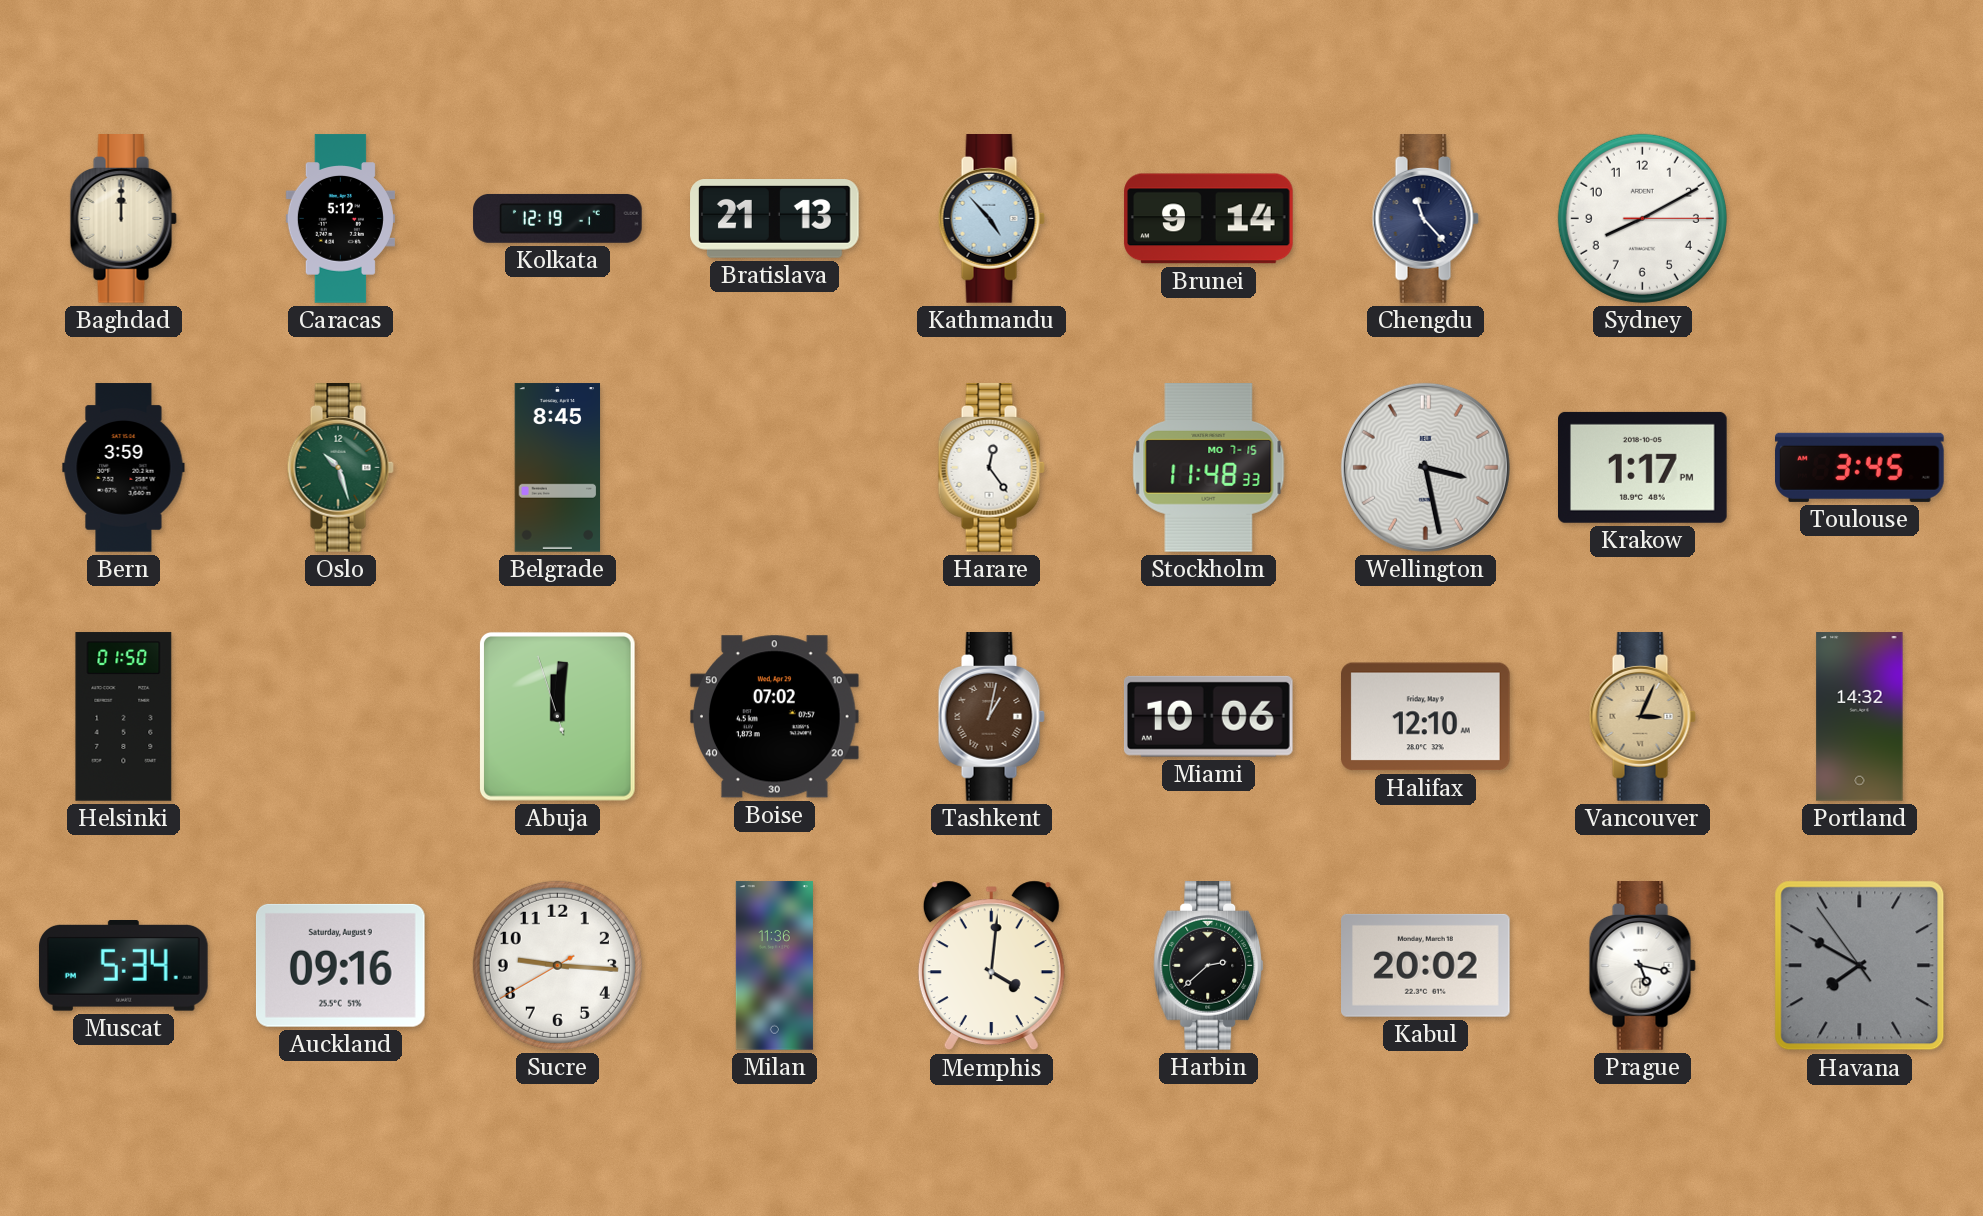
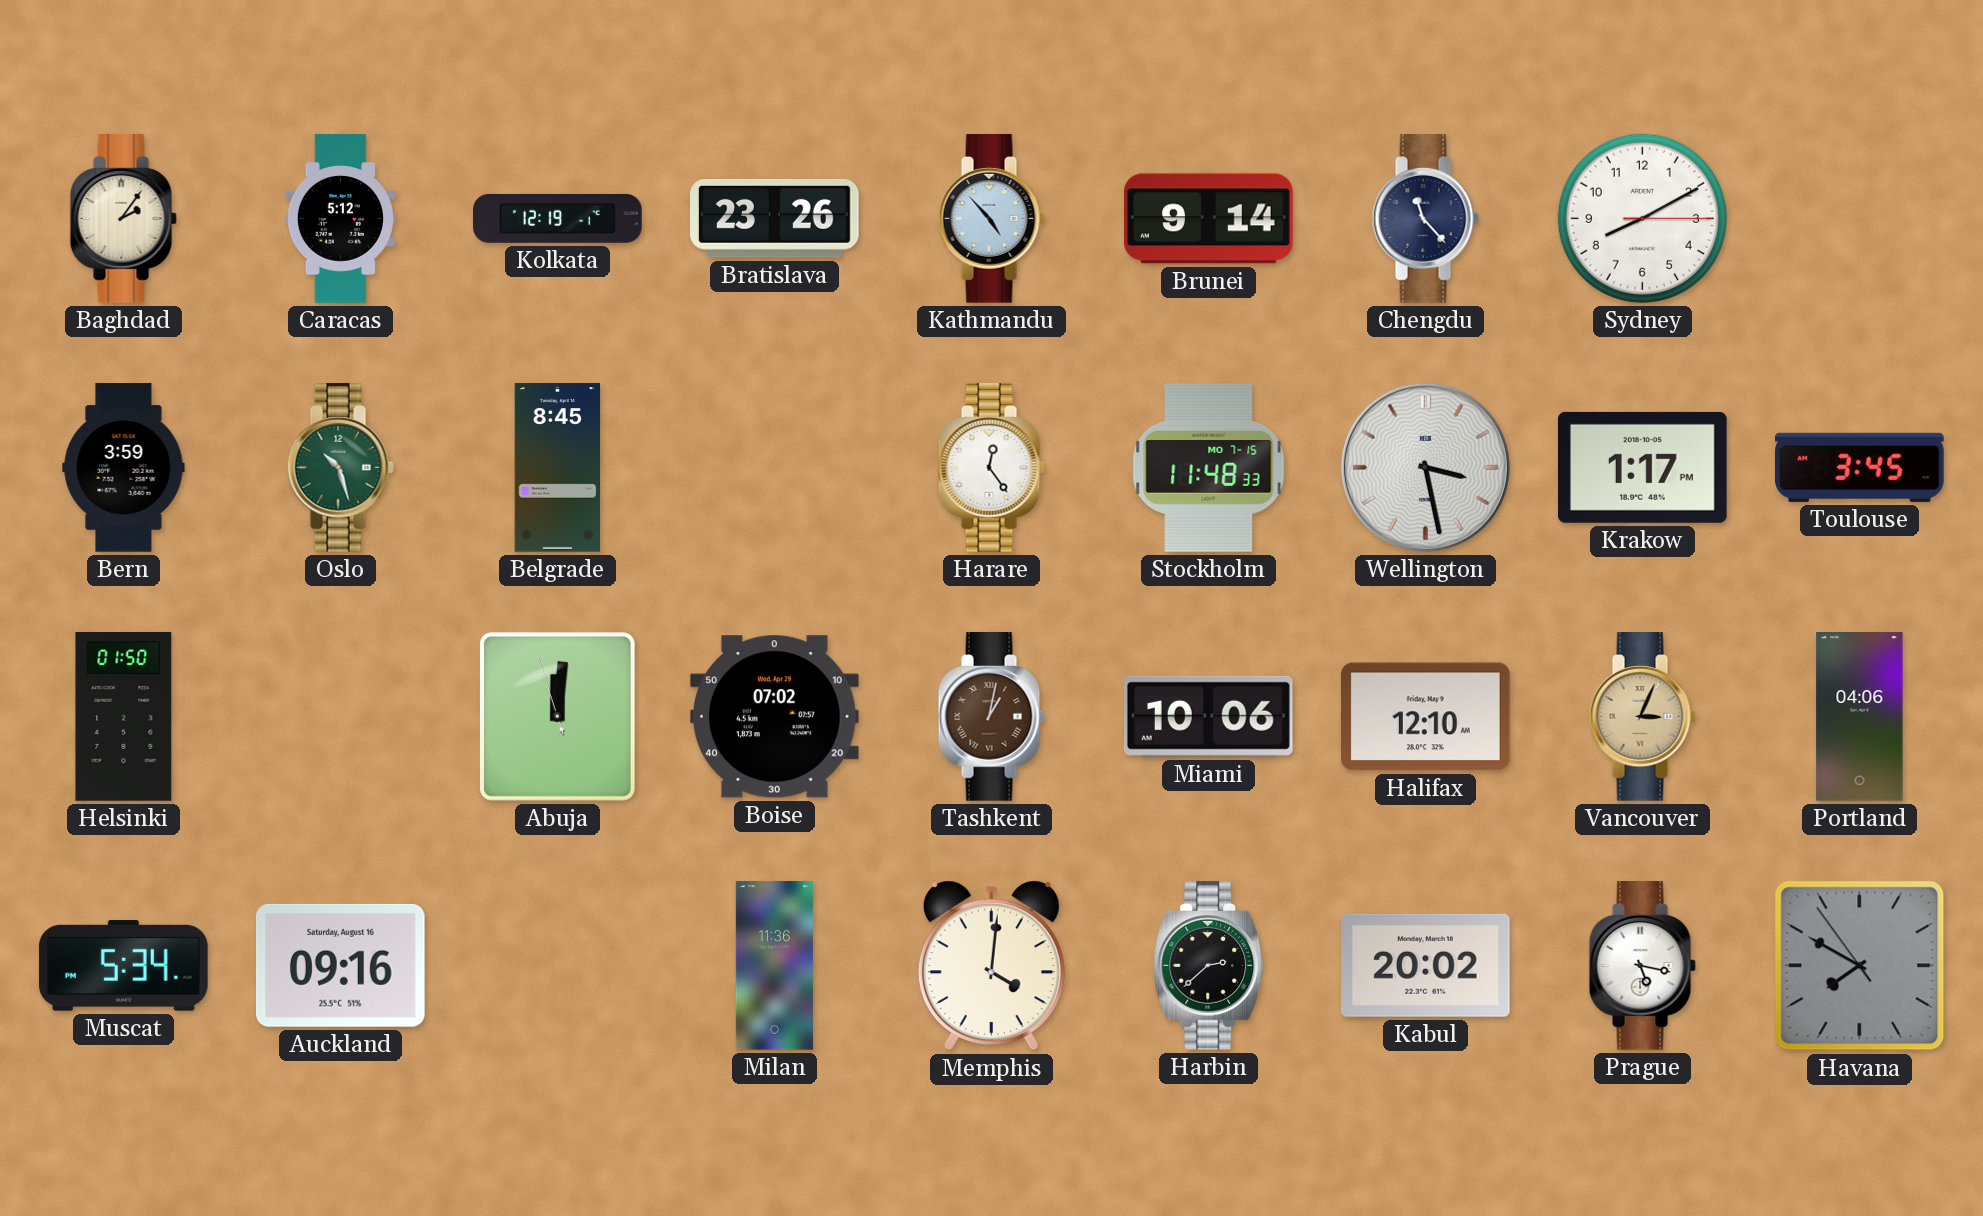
Baghdad: 12:00 -> 2:06
Bratislava: 21:13 -> 23:26
Portland: 14:32 -> 04:06
Auckland date: Saturday, August 9 -> Saturday, August 16
Sucre: 9:15 -> none
